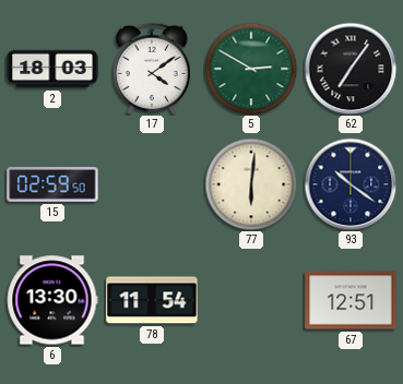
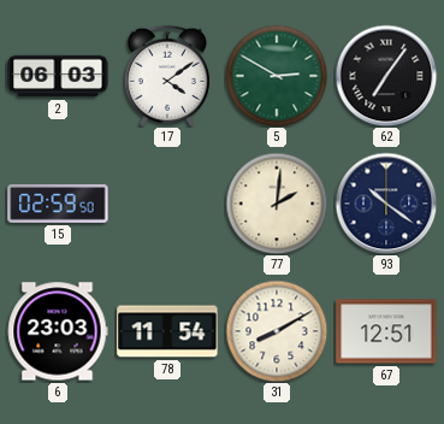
2: 18:03 -> 06:03
77: 6:01 -> 2:01
6: 13:30 -> 23:03
31: none -> 8:10
